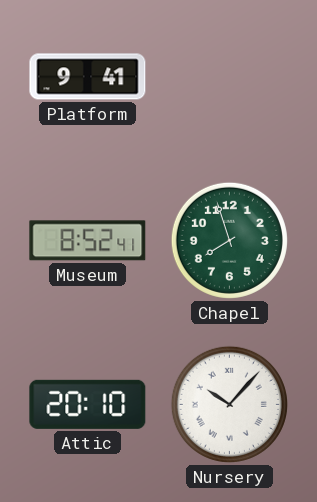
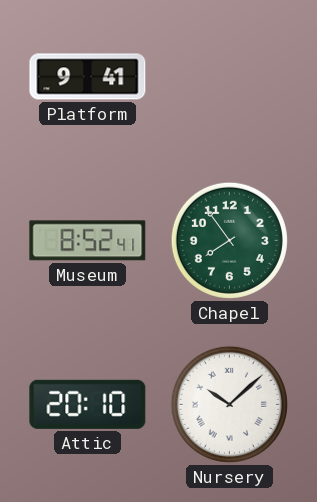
Chapel: 7:57 -> 7:54
Nursery: 10:07 -> 10:08
